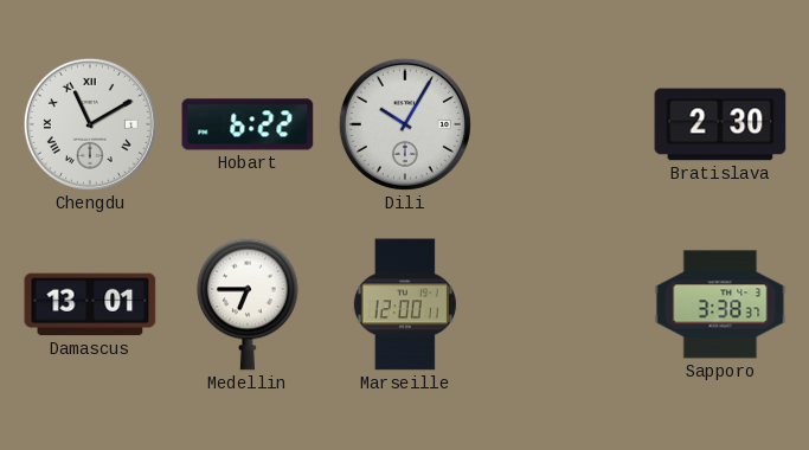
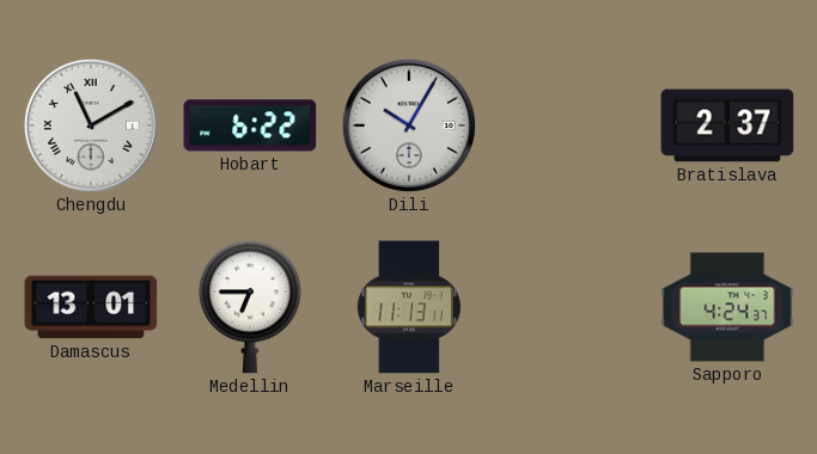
Bratislava: 2:30 -> 2:37
Marseille: 12:00 -> 11:13
Sapporo: 3:38 -> 4:24
